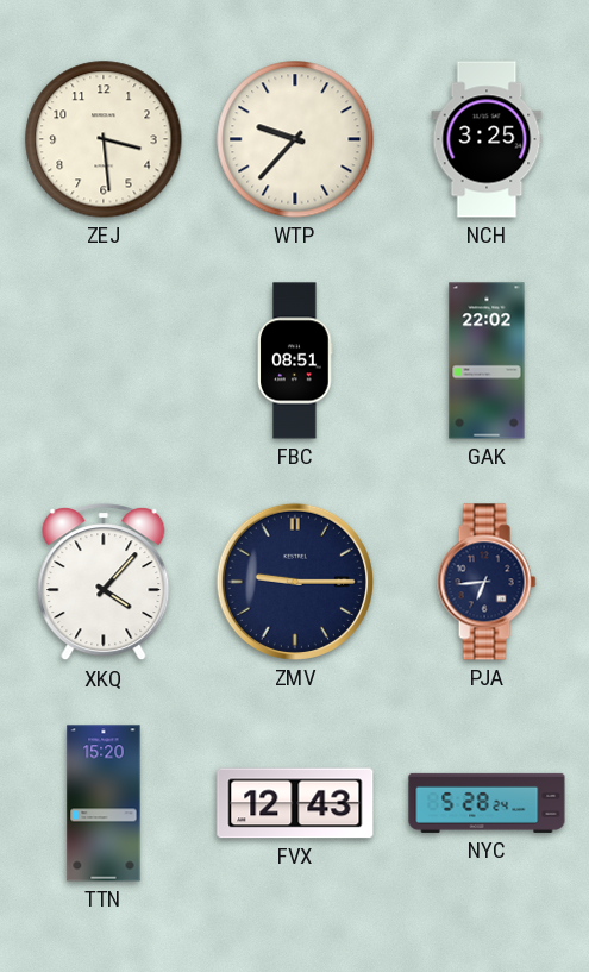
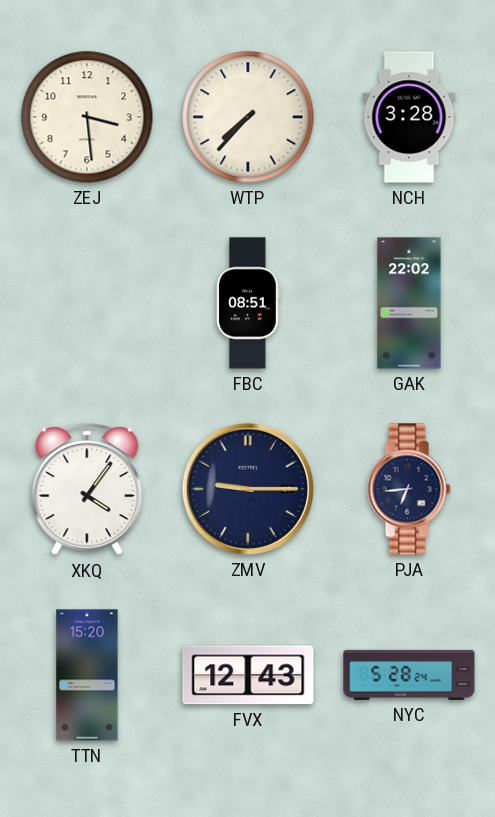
WTP: 9:37 -> 7:37
NCH: 3:25 -> 3:28
XKQ: 4:07 -> 4:06
